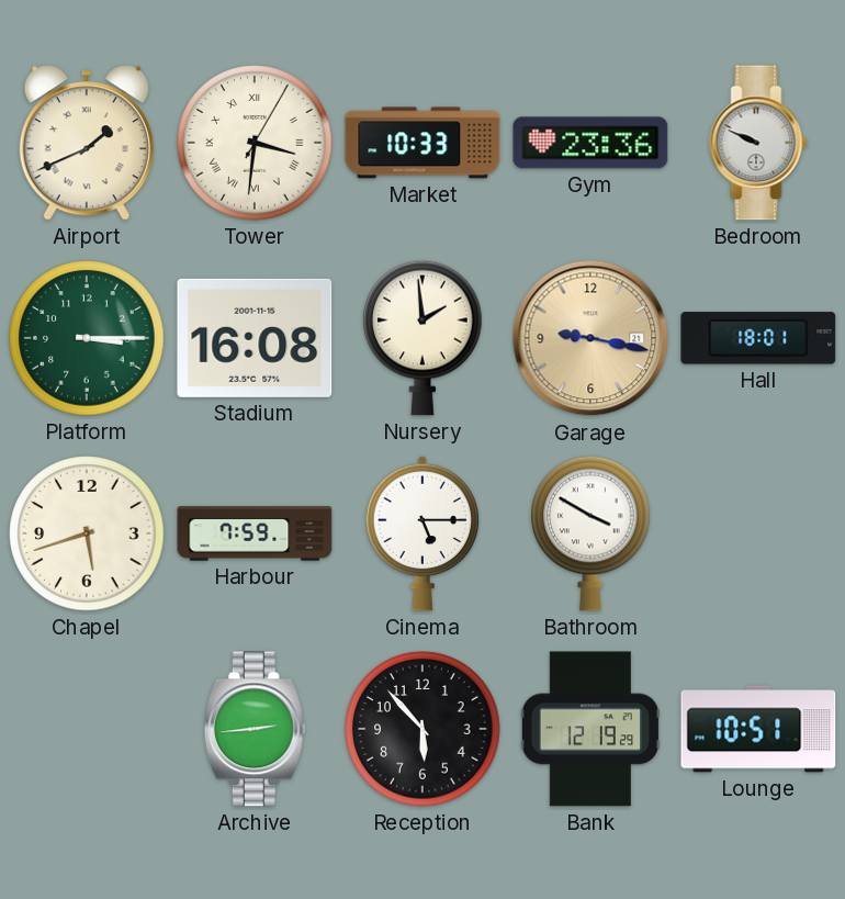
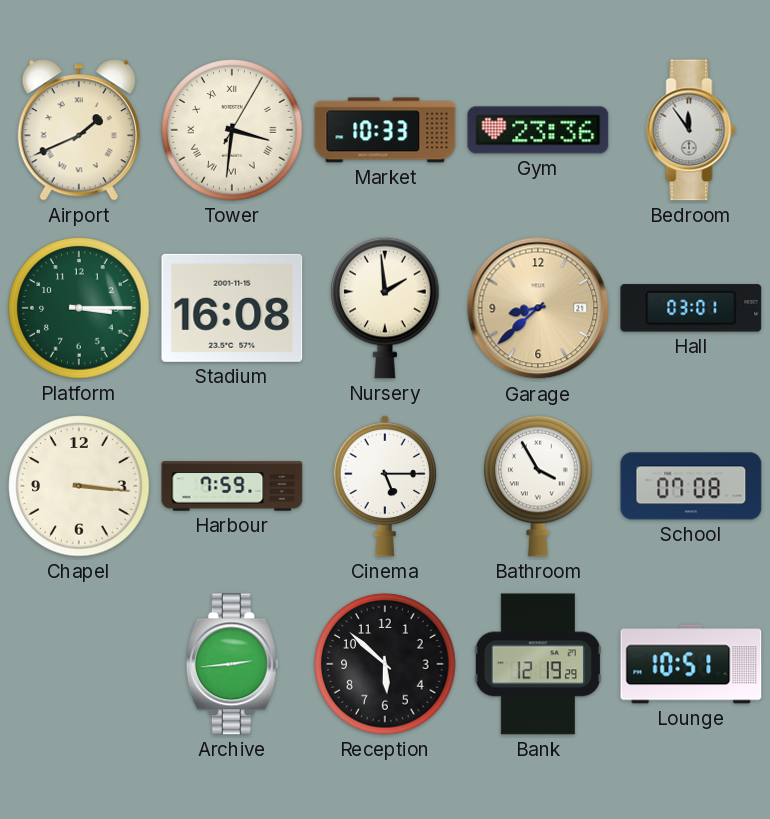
Bedroom: 9:49 -> 11:54
Garage: 9:17 -> 8:38
Hall: 18:01 -> 03:01
Chapel: 5:42 -> 3:16
Bathroom: 3:50 -> 3:55
School: none -> 07:08
Reception: 5:53 -> 5:52
